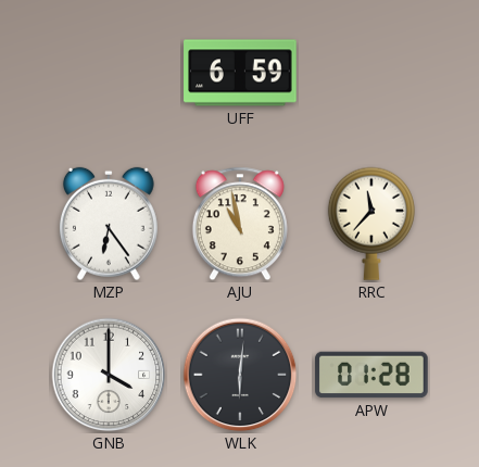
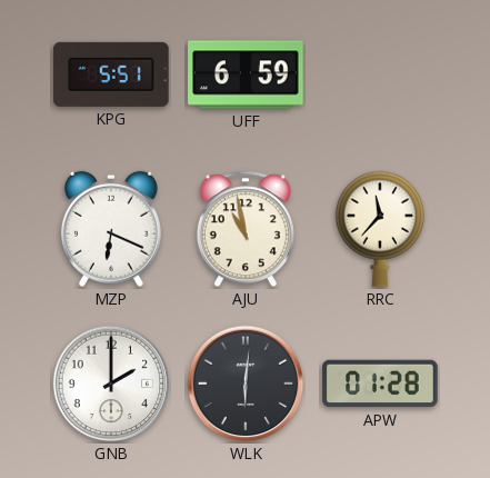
KPG: none -> 5:51
MZP: 6:24 -> 6:19
GNB: 4:00 -> 2:00
